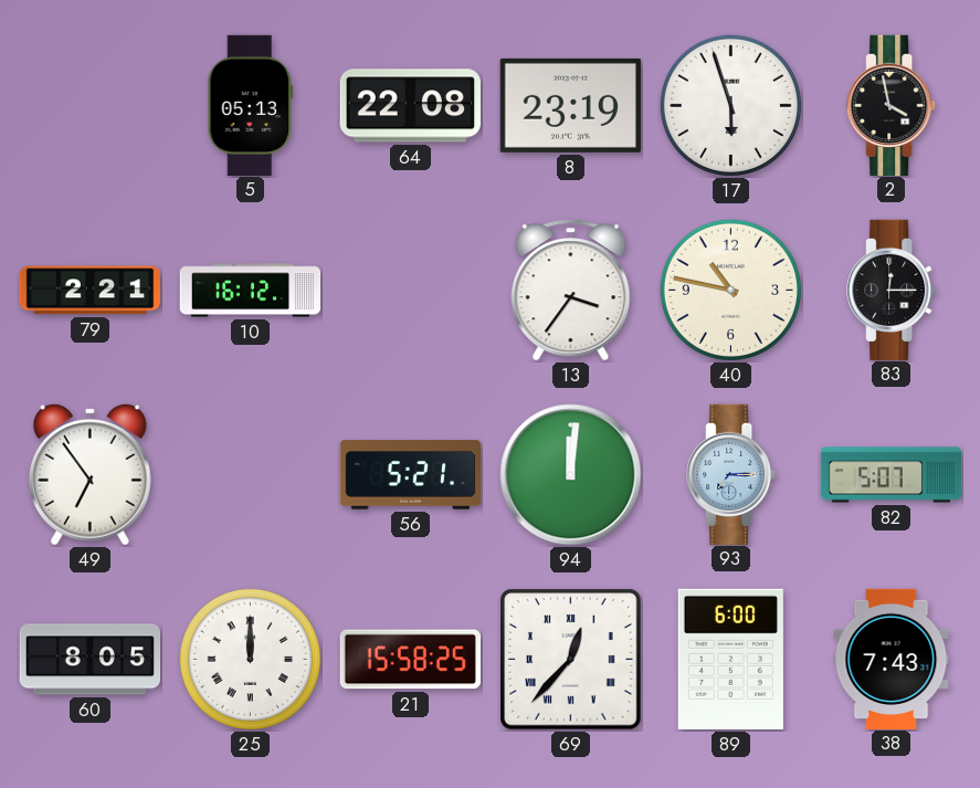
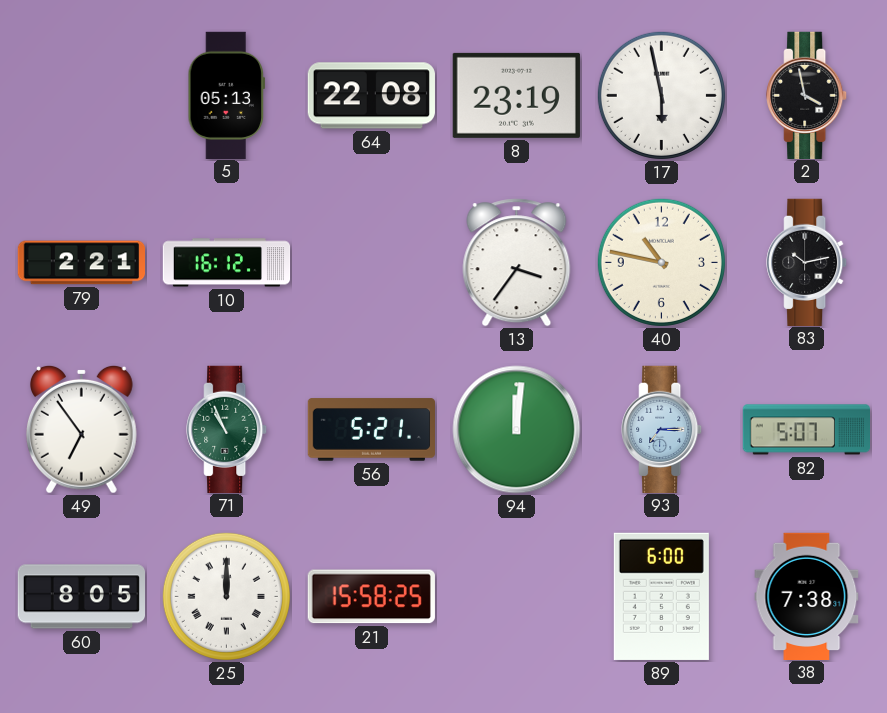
17: 5:57 -> 5:58
83: 12:15 -> 10:13
71: none -> 10:56
69: 12:37 -> none
38: 7:43 -> 7:38
